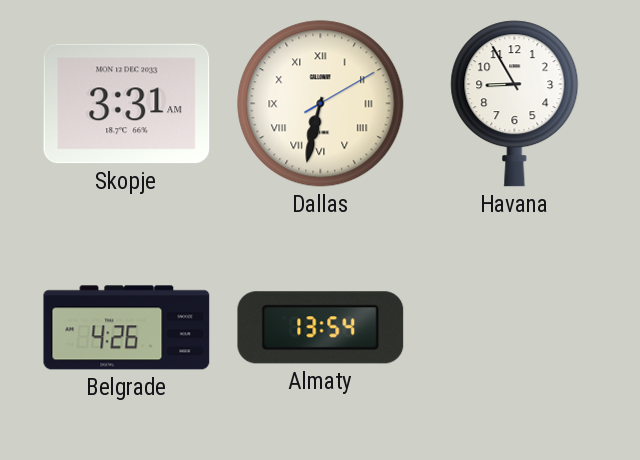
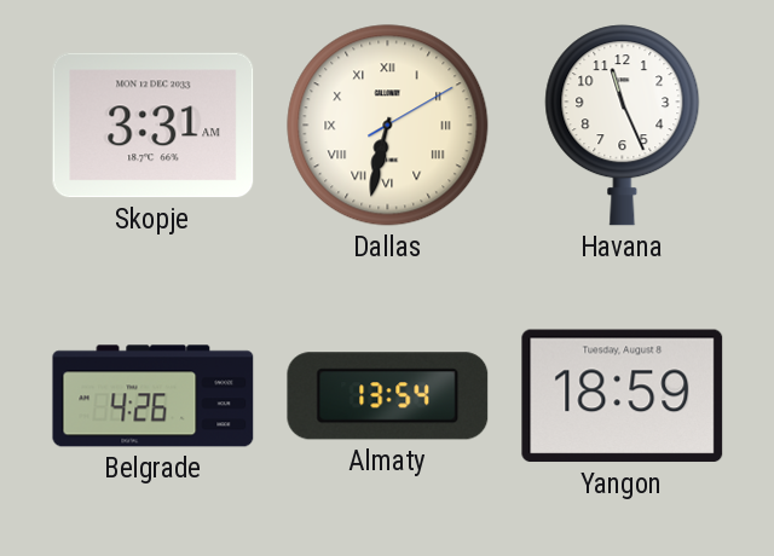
Havana: 8:55 -> 11:26
Yangon: none -> 18:59
